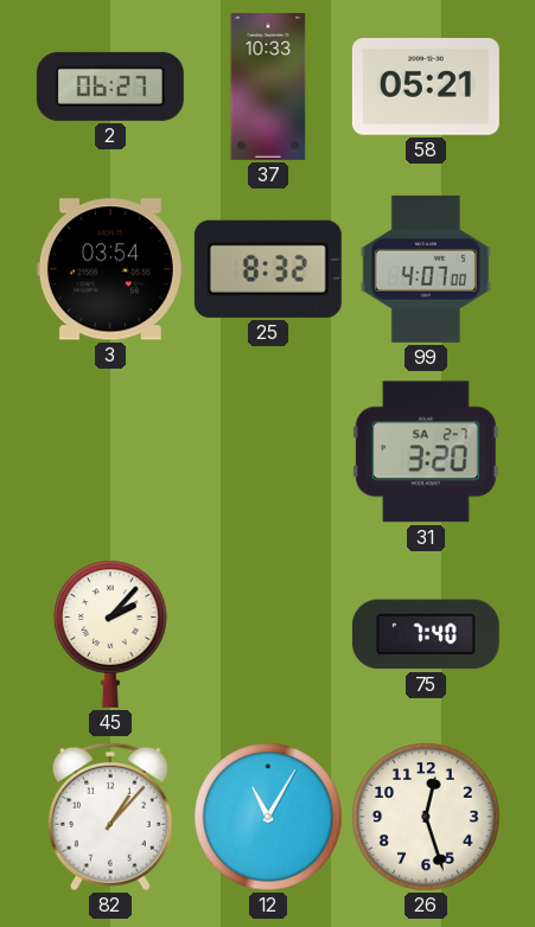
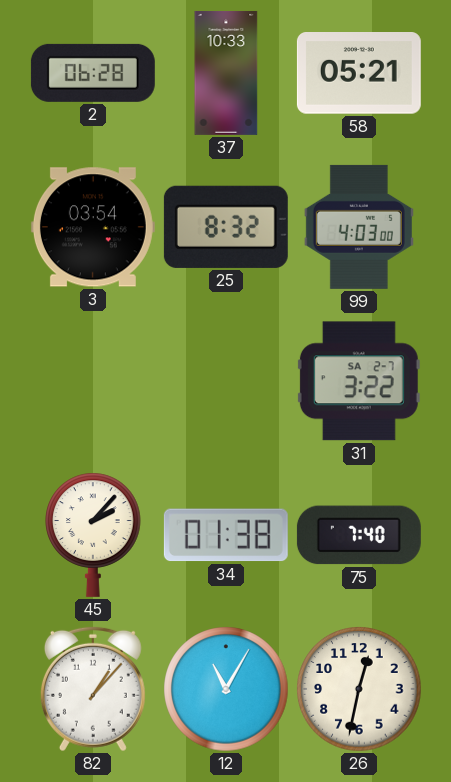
2: 06:27 -> 06:28
99: 4:07 -> 4:03
31: 3:20 -> 3:22
34: none -> 01:38
26: 12:27 -> 12:32
